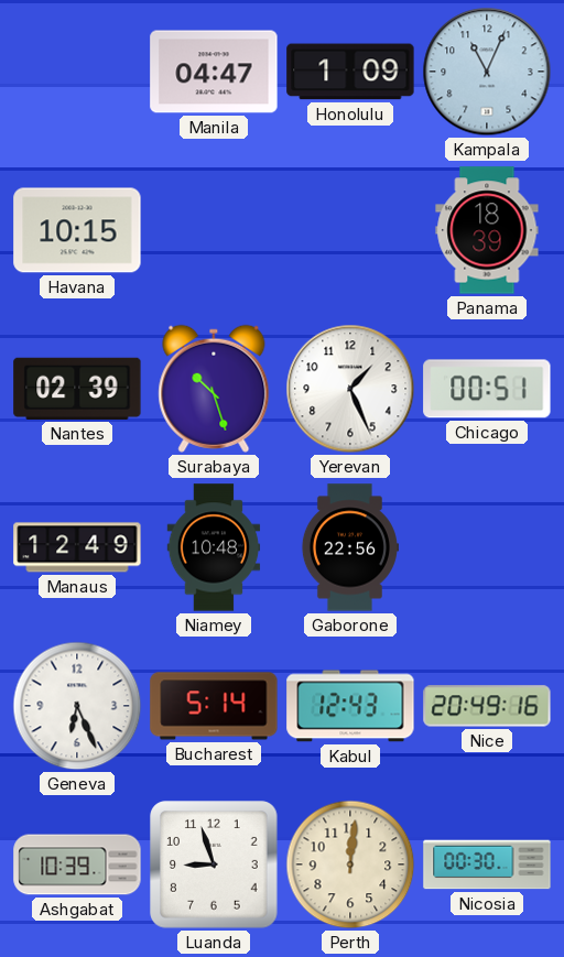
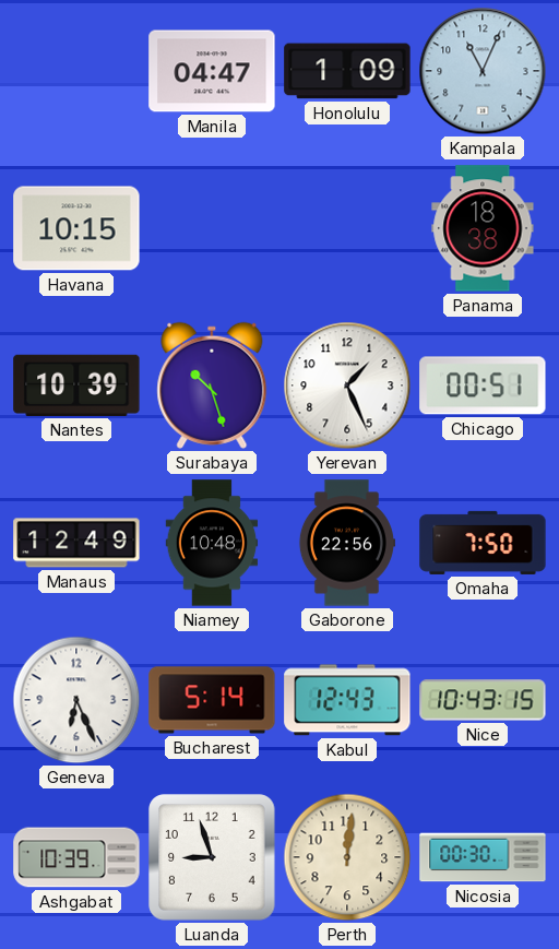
Panama: 18:39 -> 18:38
Nantes: 02:39 -> 10:39
Omaha: none -> 7:50
Nice: 20:49 -> 10:43
